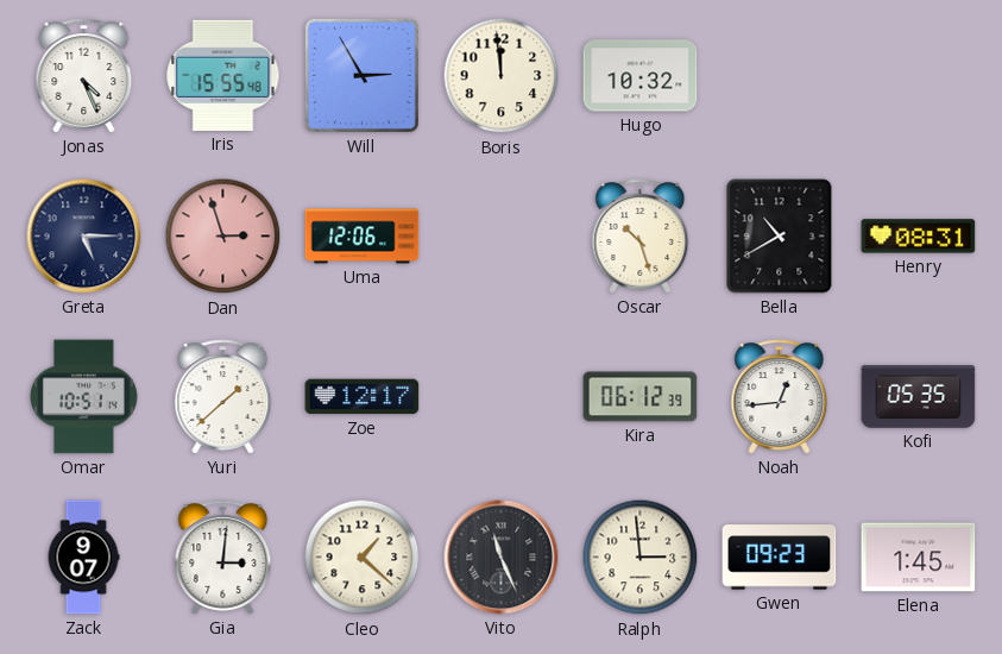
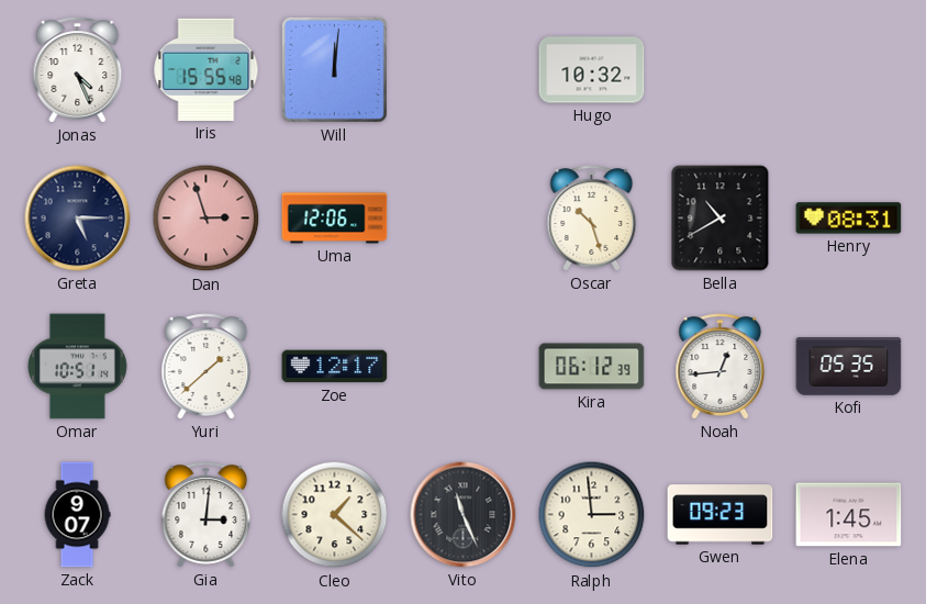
Will: 2:55 -> 12:01
Boris: 11:59 -> none
